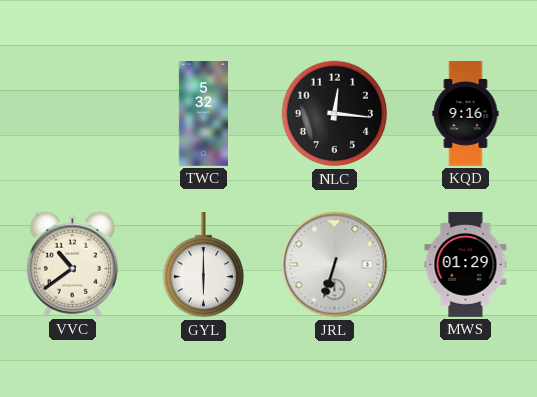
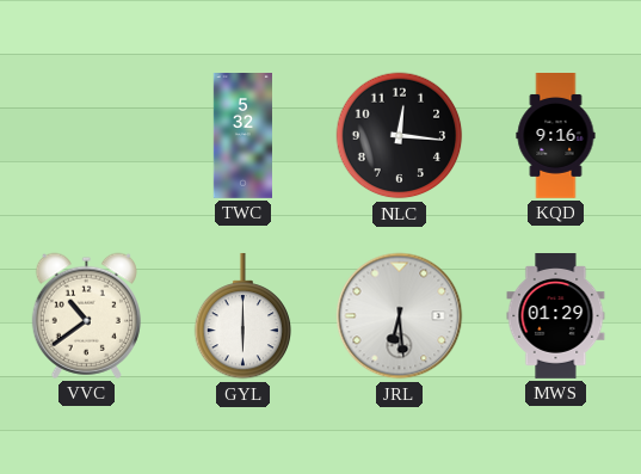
JRL: 6:33 -> 6:29
